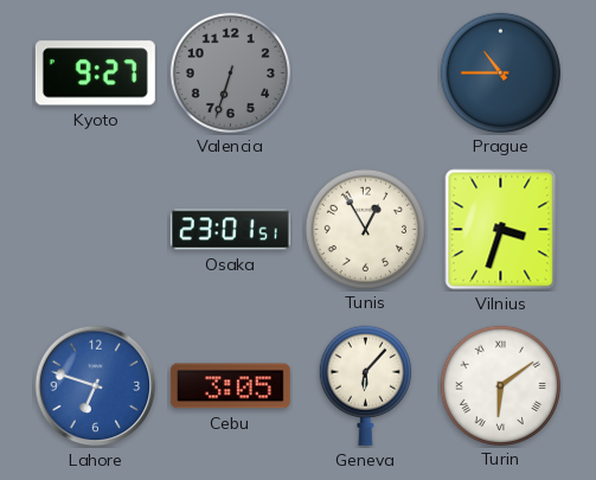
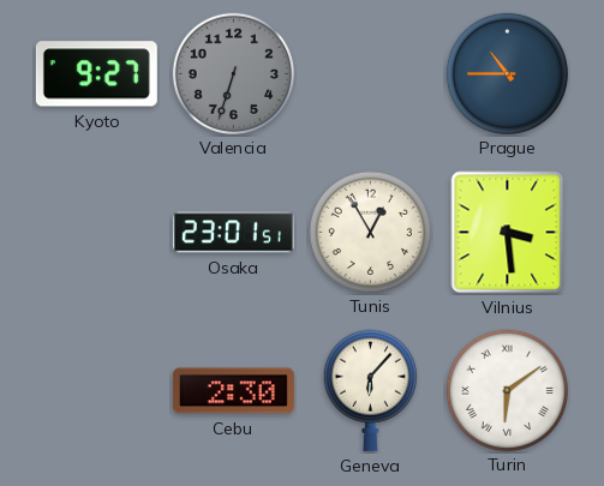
Vilnius: 3:33 -> 3:29
Lahore: 6:48 -> none
Cebu: 3:05 -> 2:30
